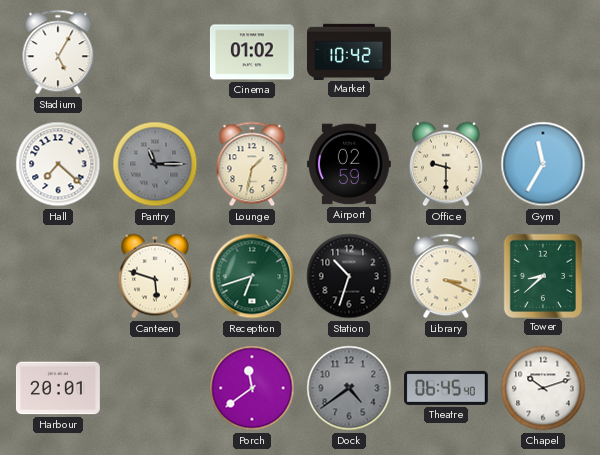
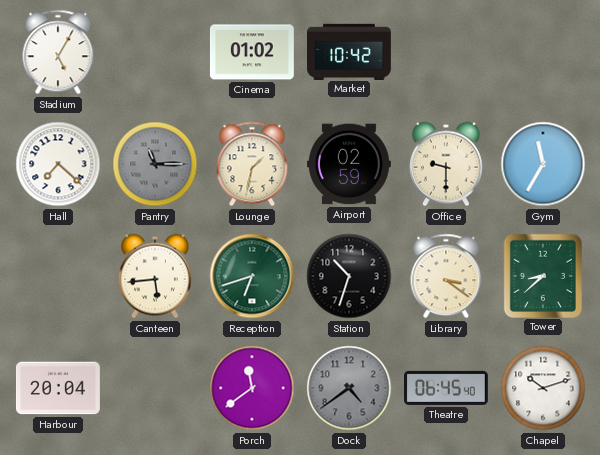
Canteen: 5:48 -> 5:44
Library: 3:19 -> 3:21
Harbour: 20:01 -> 20:04
